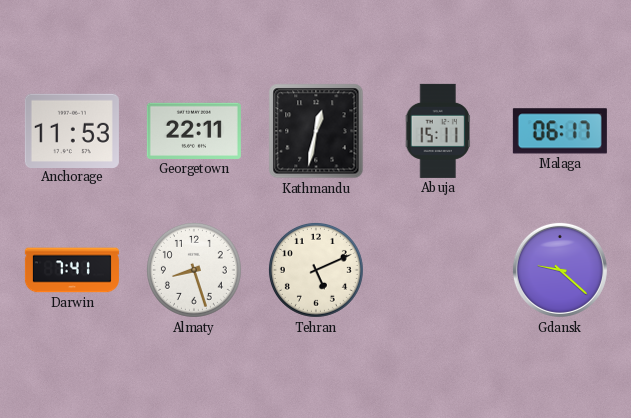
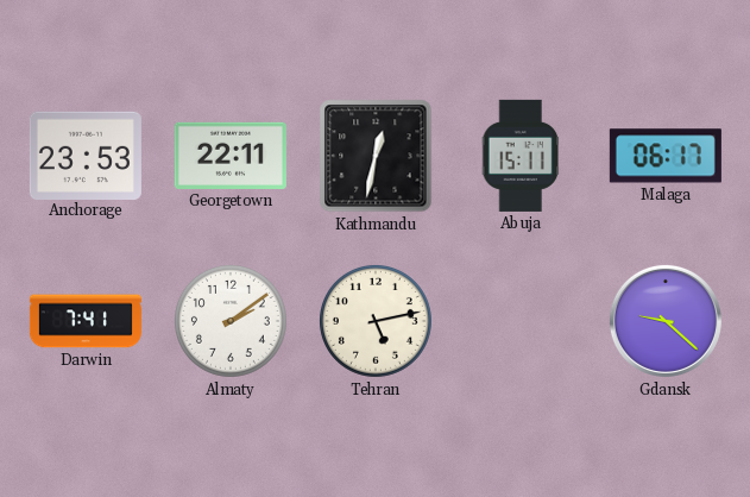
Anchorage: 11:53 -> 23:53
Almaty: 8:27 -> 2:09
Tehran: 5:11 -> 5:13
